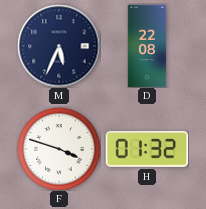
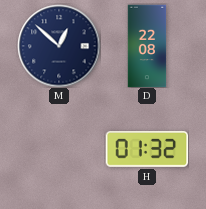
M: 5:34 -> 12:52
F: 3:48 -> none
